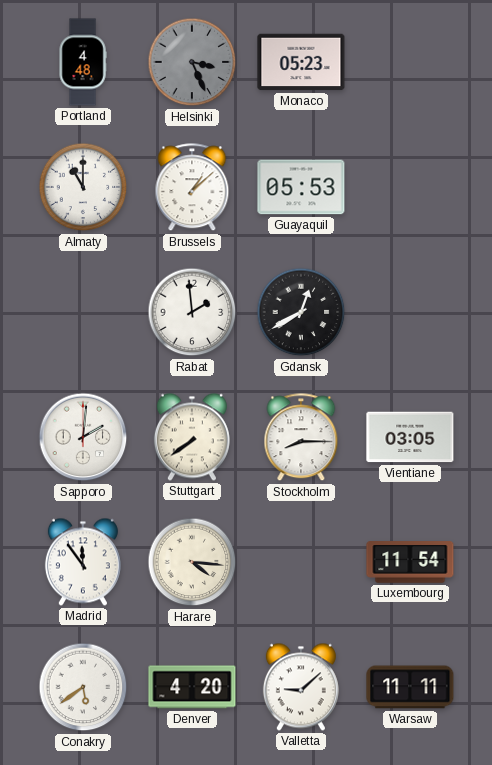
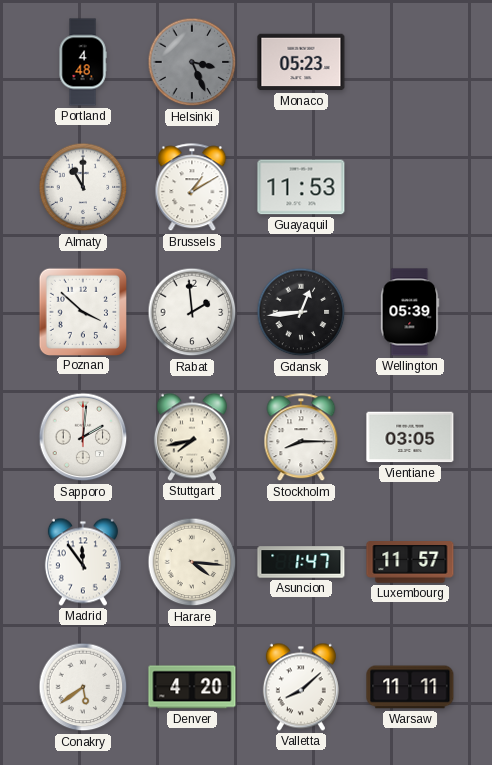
Brussels: 1:08 -> 1:10
Guayaquil: 05:53 -> 11:53
Poznan: none -> 3:52
Gdansk: 12:40 -> 12:44
Wellington: none -> 05:39
Stuttgart: 7:39 -> 7:43
Asuncion: none -> 1:47
Luxembourg: 11:54 -> 11:57
Valletta: 9:08 -> 8:08
